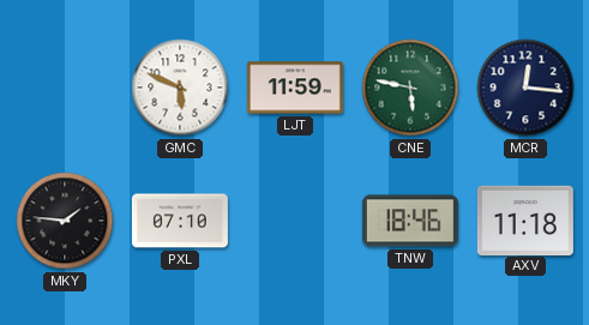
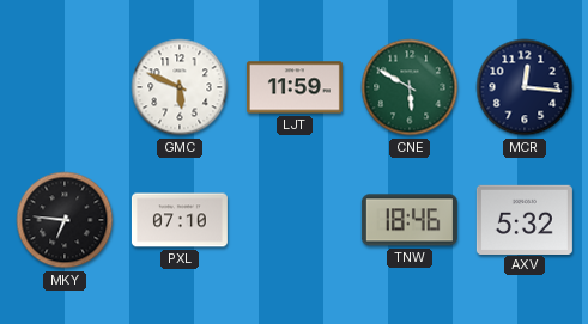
CNE: 5:47 -> 5:50
MKY: 1:46 -> 6:46
AXV: 11:18 -> 5:32
